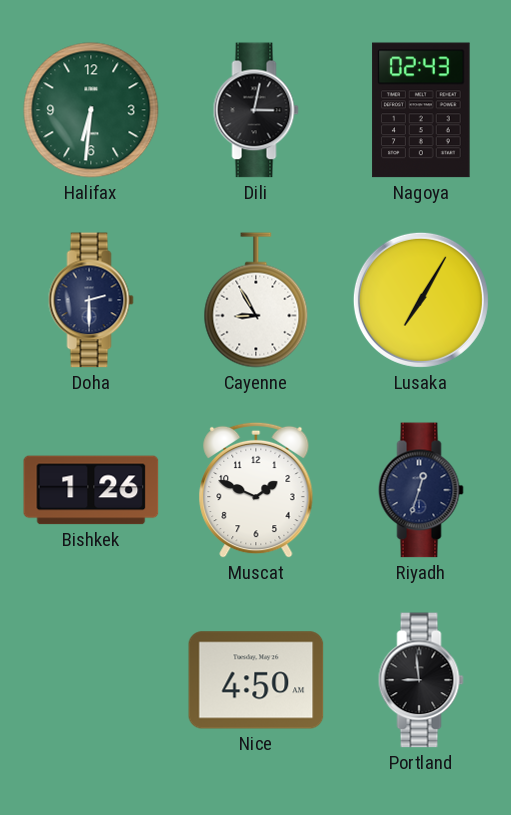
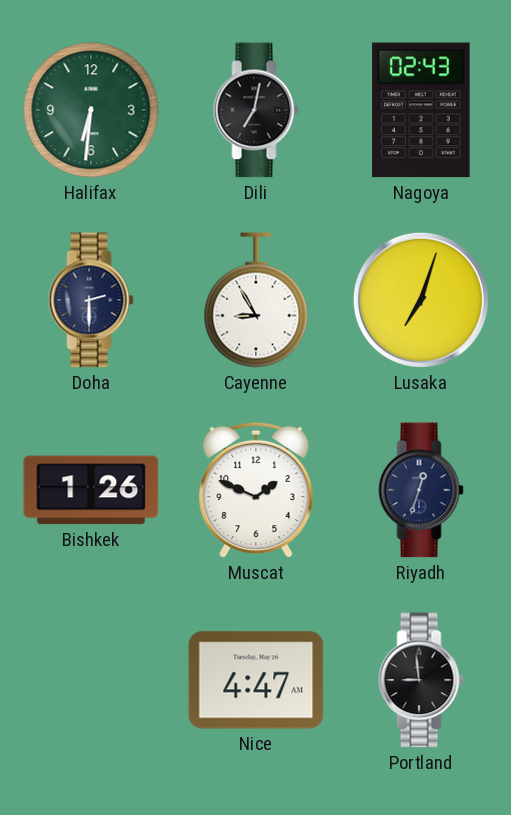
Dili: 3:02 -> 7:02
Lusaka: 7:05 -> 7:03
Nice: 4:50 -> 4:47
